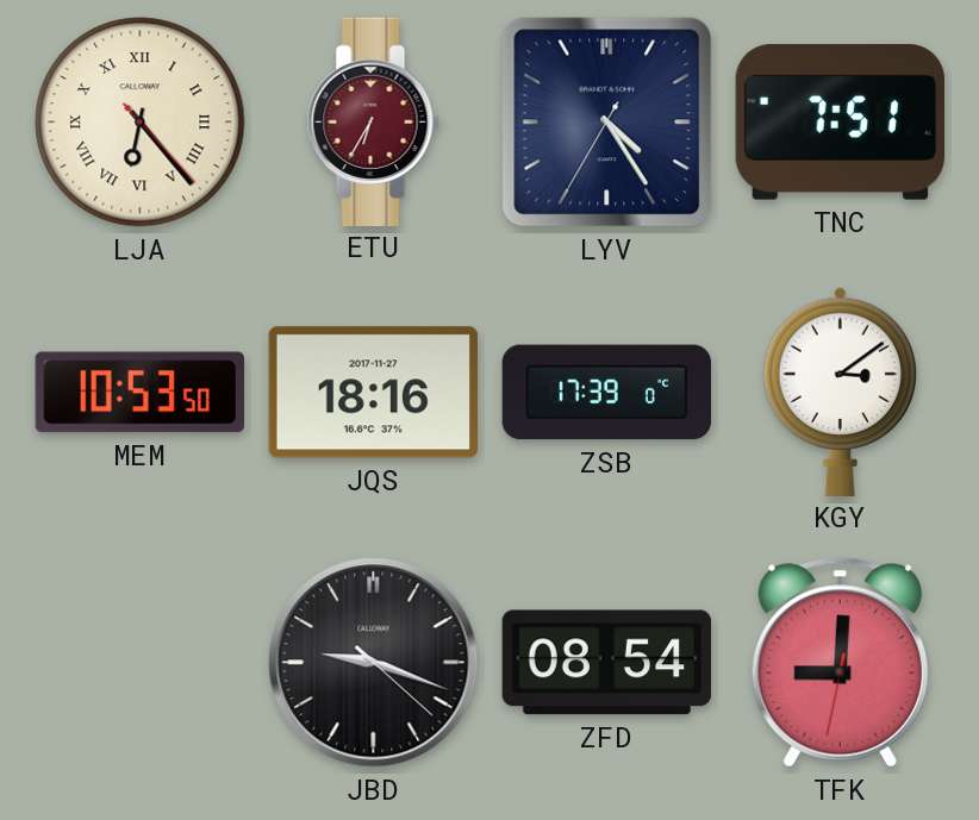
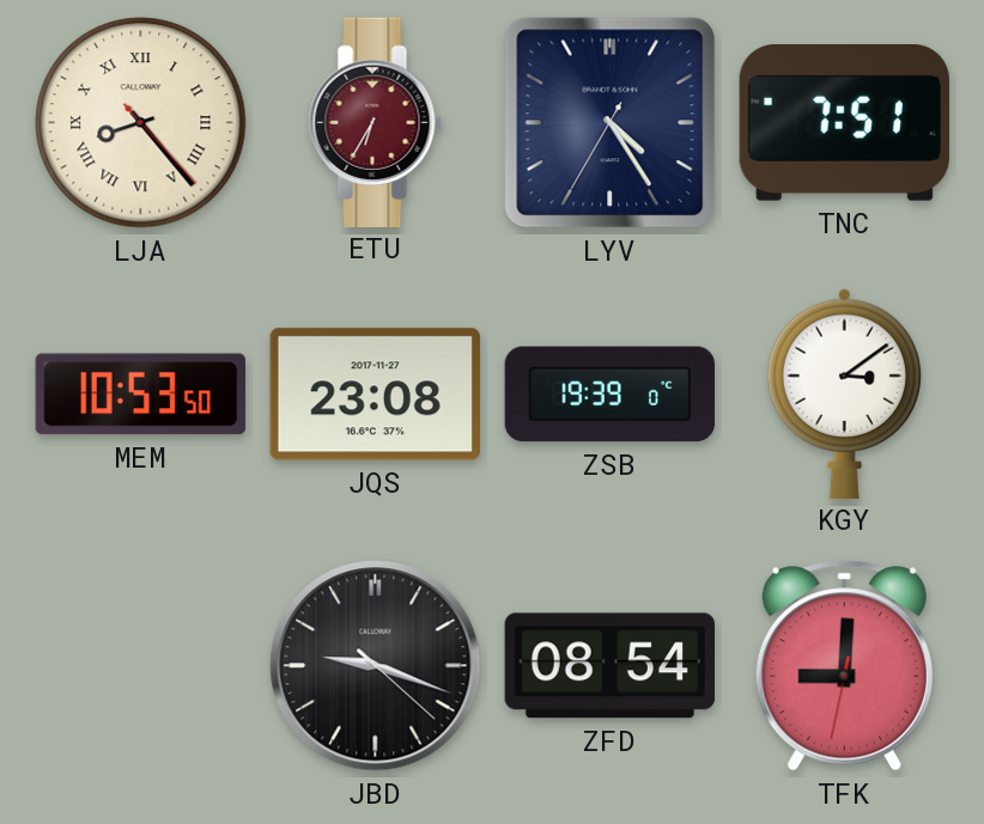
LJA: 6:23 -> 8:23
JQS: 18:16 -> 23:08
ZSB: 17:39 -> 19:39
